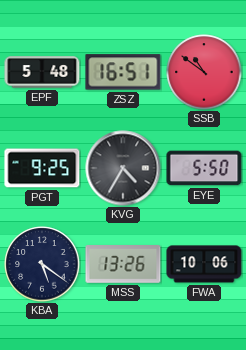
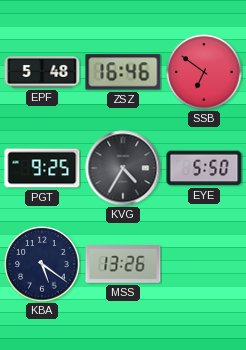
ZSZ: 16:51 -> 16:46
SSB: 10:51 -> 6:51
FWA: 10:06 -> none
